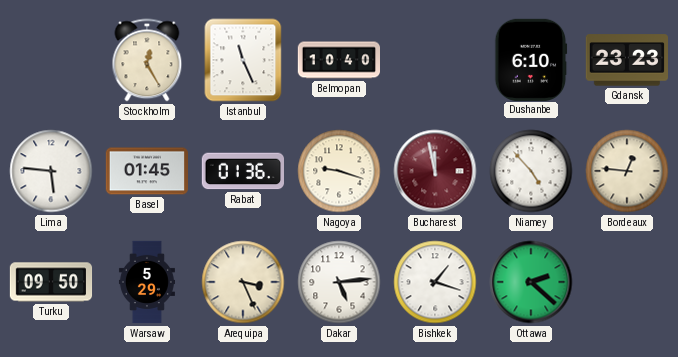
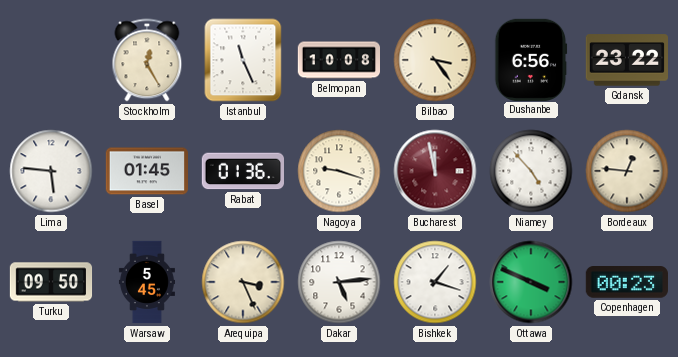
Belmopan: 10:40 -> 10:08
Bilbao: none -> 3:24
Dushanbe: 6:10 -> 6:56
Gdansk: 23:23 -> 23:22
Warsaw: 5:29 -> 5:45
Ottawa: 2:22 -> 3:49
Copenhagen: none -> 00:23
